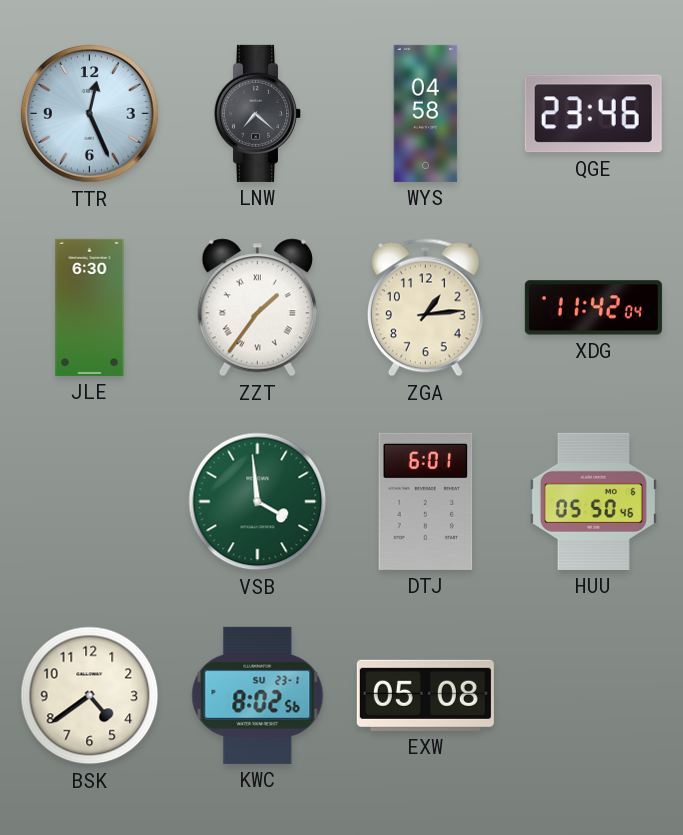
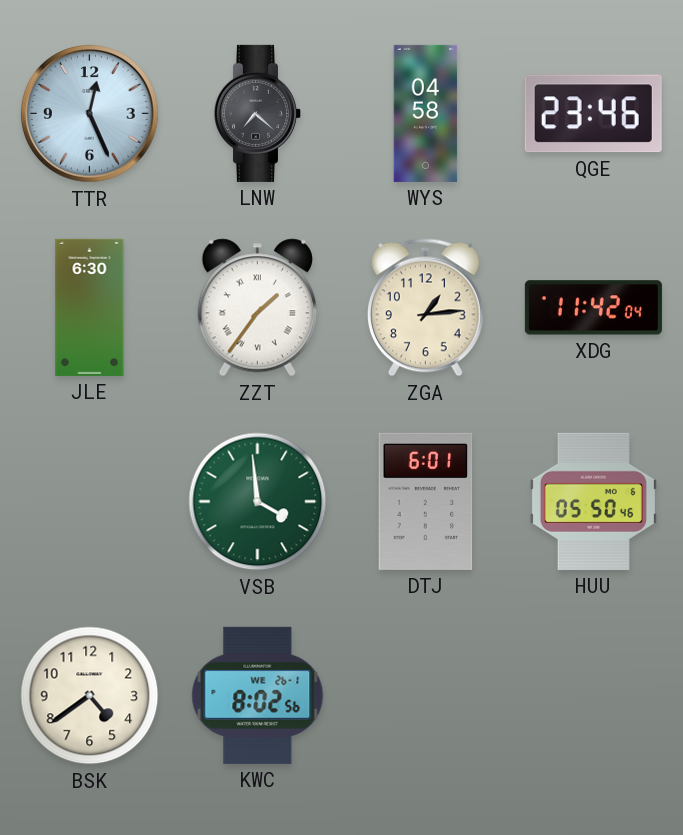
KWC date: SU 23-1 -> WE 26-1
EXW: 05:08 -> none
